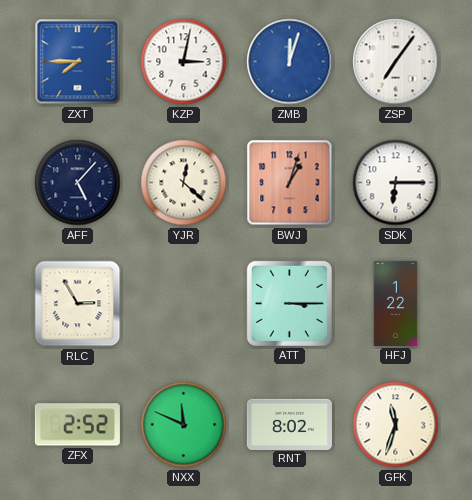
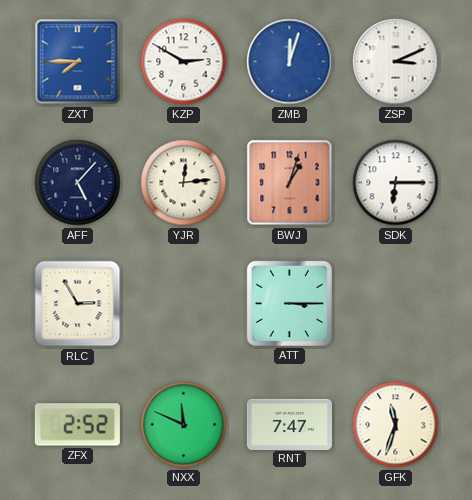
KZP: 3:02 -> 2:50
ZSP: 7:06 -> 3:11
YJR: 12:22 -> 12:14
HFJ: 1:22 -> none
RNT: 8:02 -> 7:47
